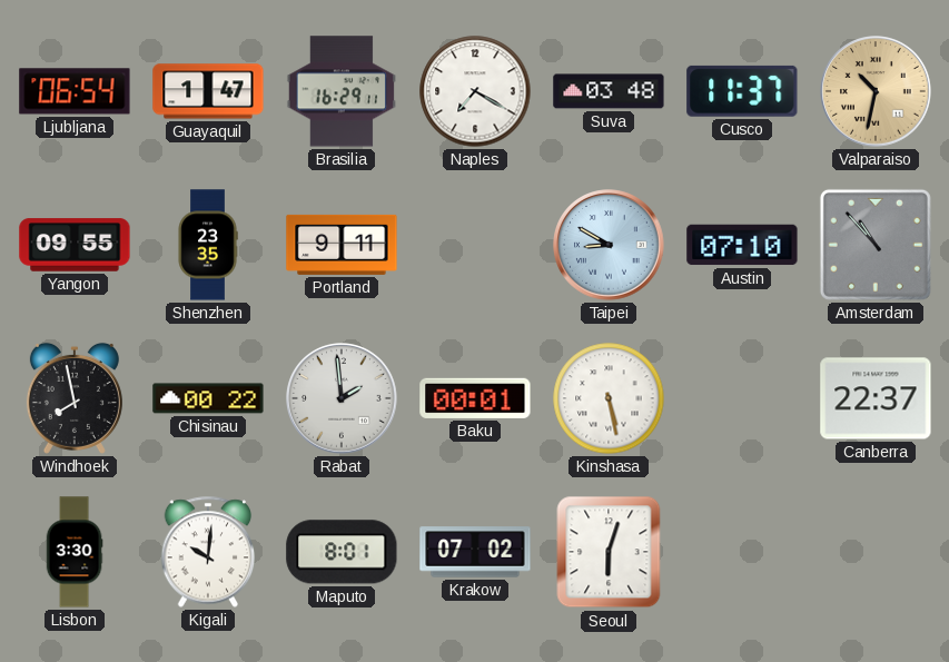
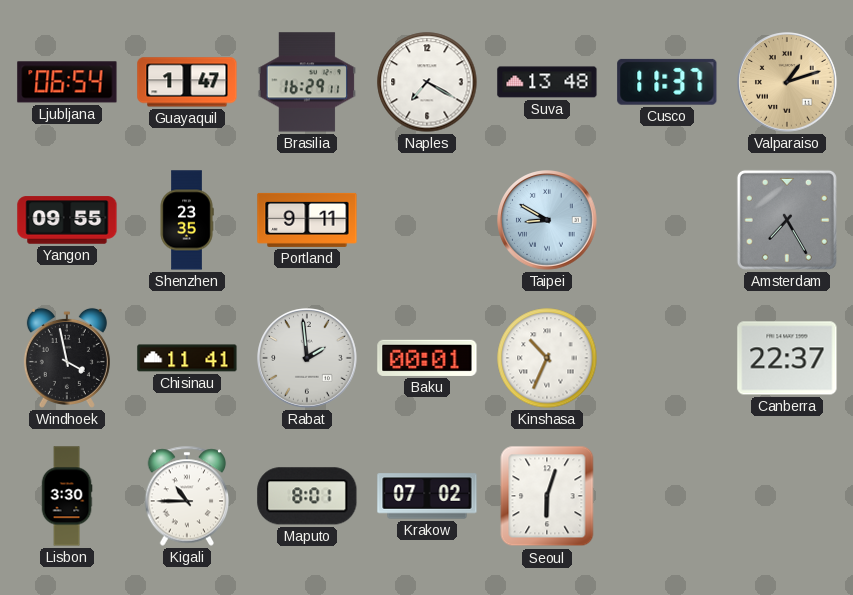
Suva: 03:48 -> 13:48
Valparaiso: 10:32 -> 1:12
Austin: 07:10 -> none
Amsterdam: 10:53 -> 7:25
Windhoek: 7:58 -> 3:58
Chisinau: 00:22 -> 11:41
Kinshasa: 5:28 -> 10:34
Kigali: 10:01 -> 10:45
